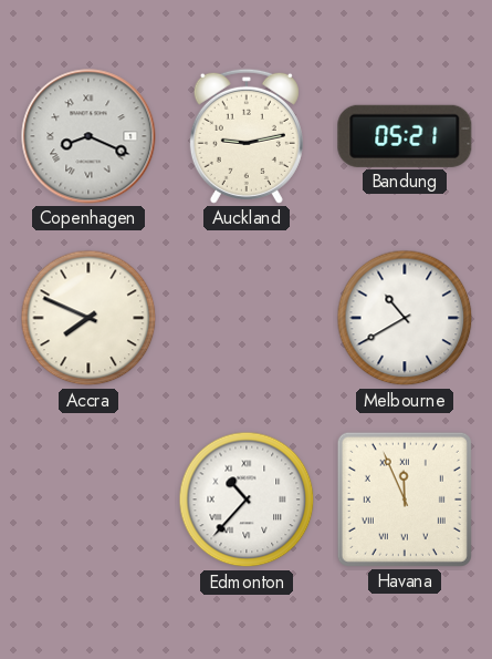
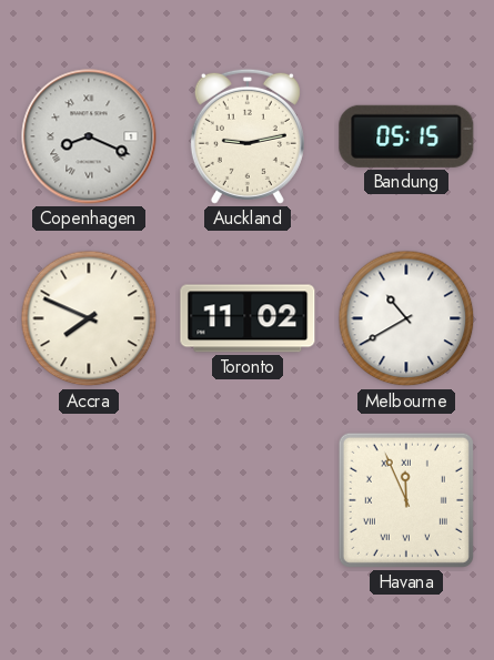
Bandung: 05:21 -> 05:15
Toronto: none -> 11:02
Edmonton: 10:37 -> none
